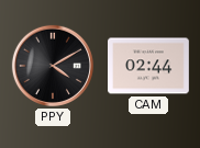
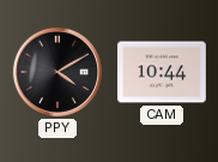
CAM: 02:44 -> 10:44
